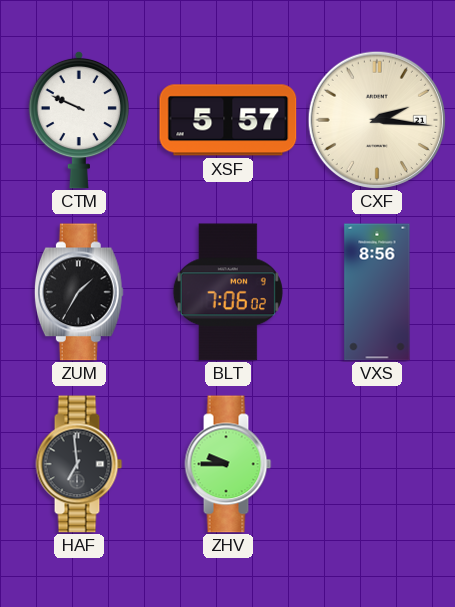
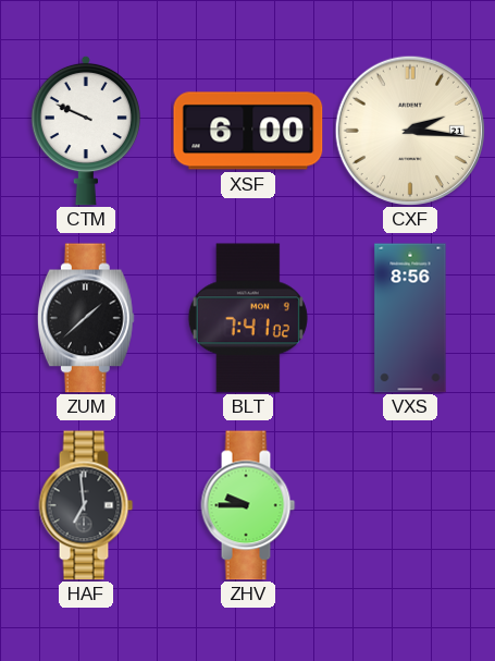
XSF: 5:57 -> 6:00
ZUM: 1:35 -> 1:38
BLT: 7:06 -> 7:41
